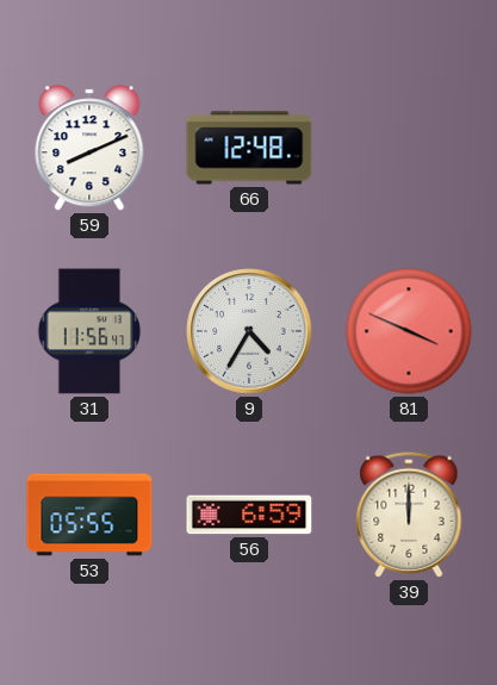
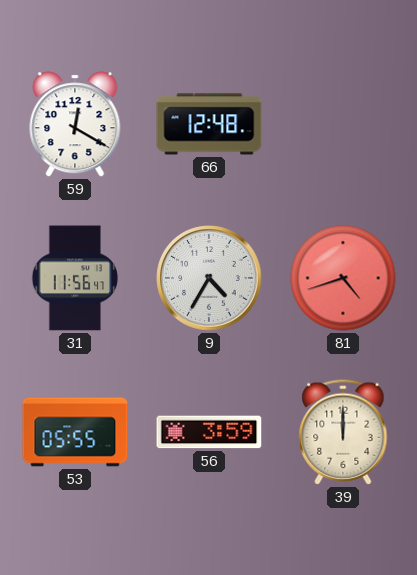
59: 8:11 -> 12:20
81: 3:49 -> 4:42
56: 6:59 -> 3:59
